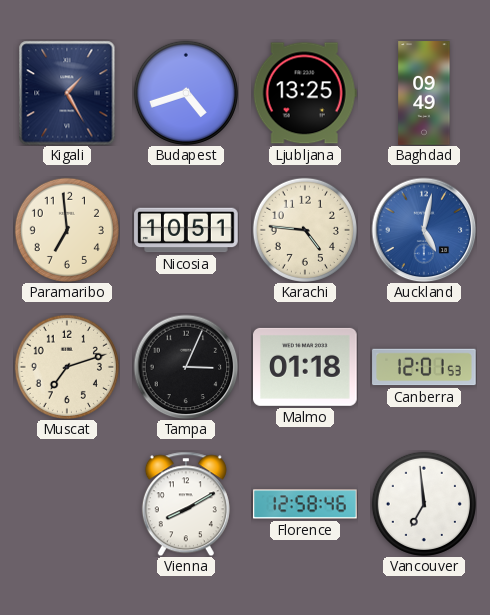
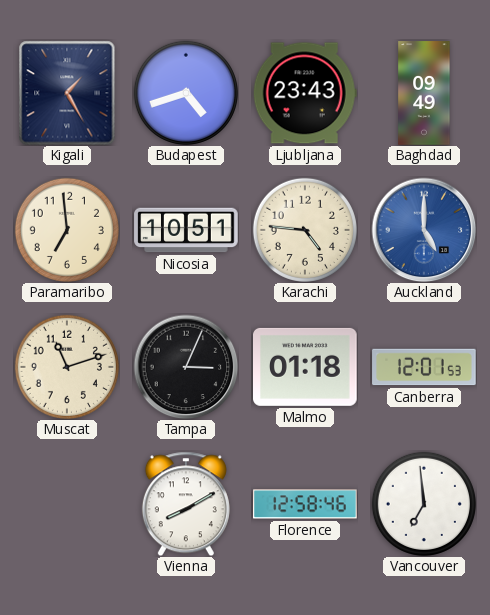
Ljubljana: 13:25 -> 23:43
Auckland: 5:02 -> 5:00
Muscat: 7:12 -> 11:12
